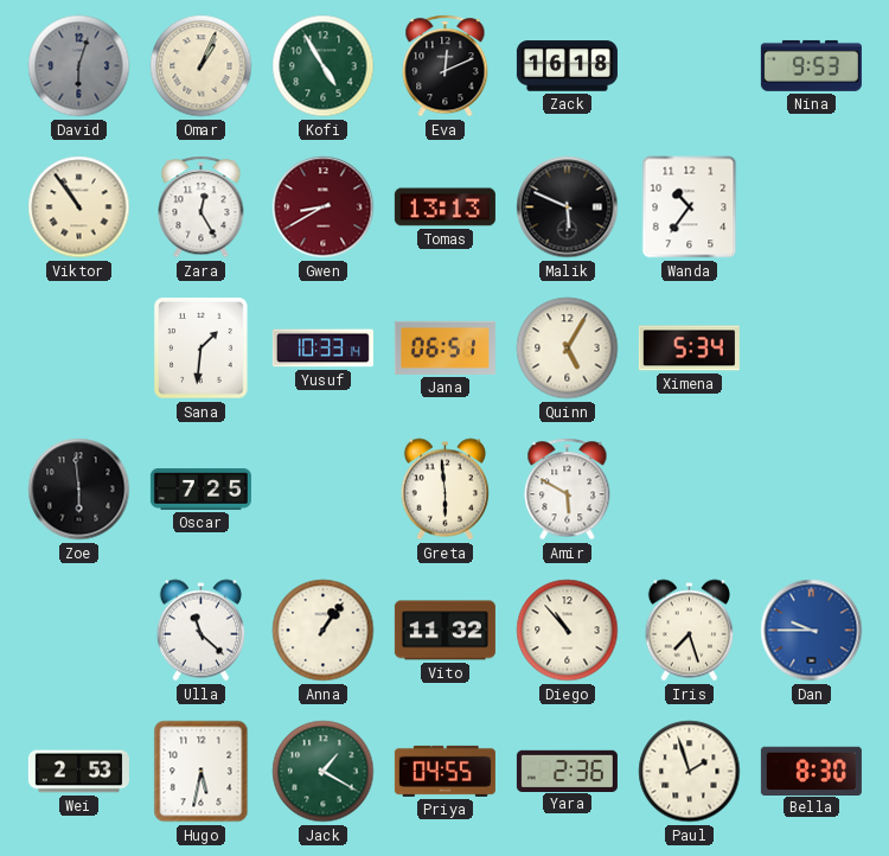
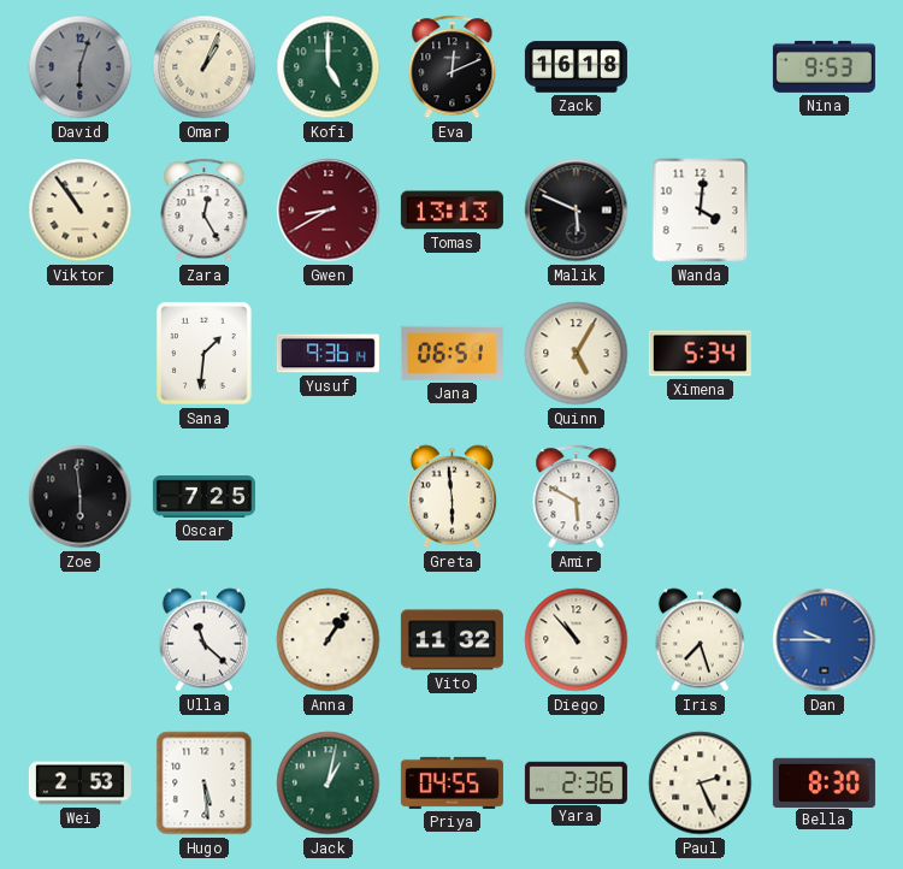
Kofi: 4:55 -> 5:00
Wanda: 10:36 -> 4:01
Yusuf: 10:33 -> 9:36
Hugo: 5:32 -> 5:29
Jack: 1:20 -> 1:02
Paul: 1:57 -> 2:26
